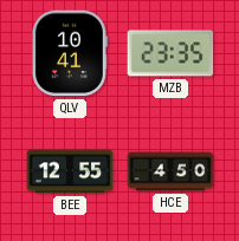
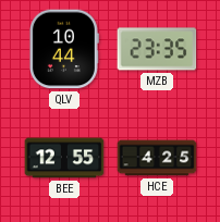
QLV: 10:41 -> 10:44
HCE: 4:50 -> 4:25
